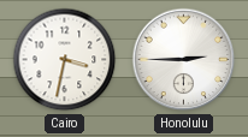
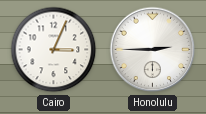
Cairo: 3:32 -> 3:04
